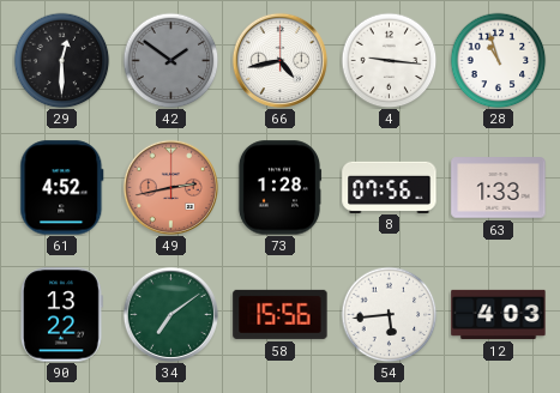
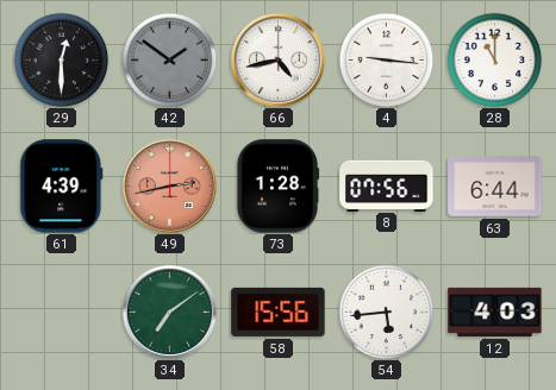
28: 10:57 -> 11:00
61: 4:52 -> 4:39
63: 1:33 -> 6:44
90: 13:22 -> none
